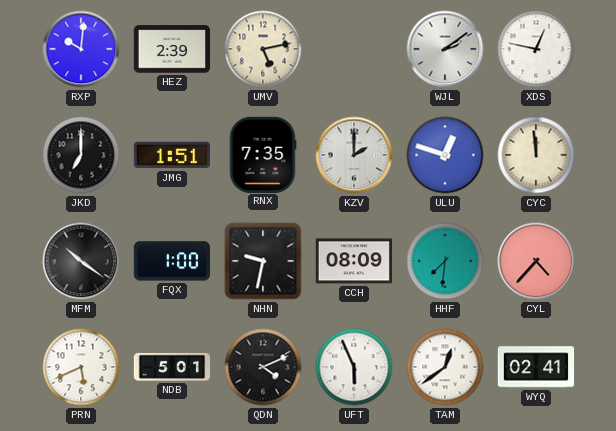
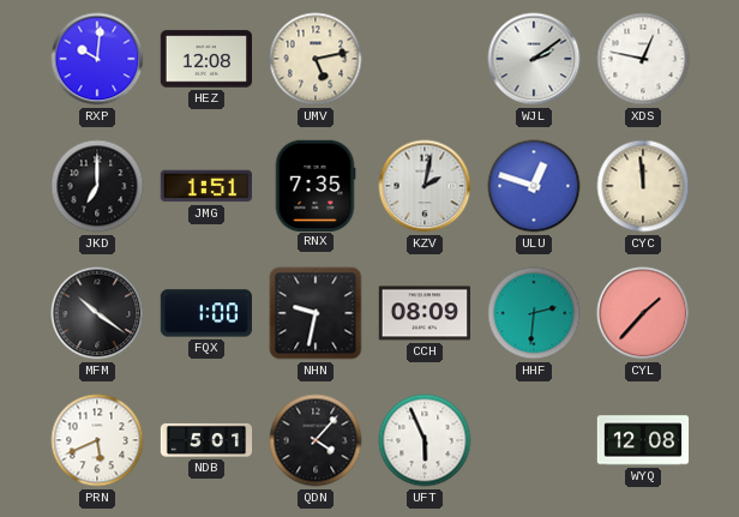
HEZ: 2:39 -> 12:08
KZV: 2:00 -> 2:02
HHF: 7:31 -> 2:31
CYL: 4:37 -> 1:37
QDN: 4:11 -> 4:07
TAM: 12:39 -> none
WYQ: 02:41 -> 12:08
